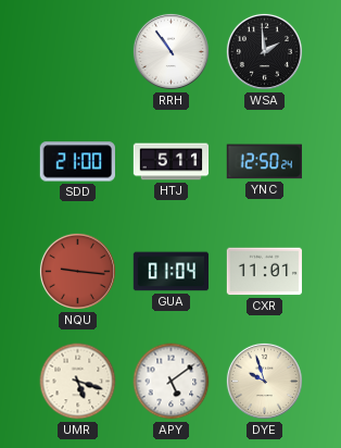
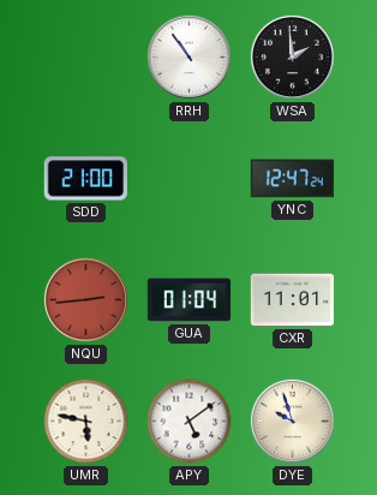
HTJ: 5:11 -> none
YNC: 12:50 -> 12:47
NQU: 9:16 -> 2:44
UMR: 5:18 -> 5:47
